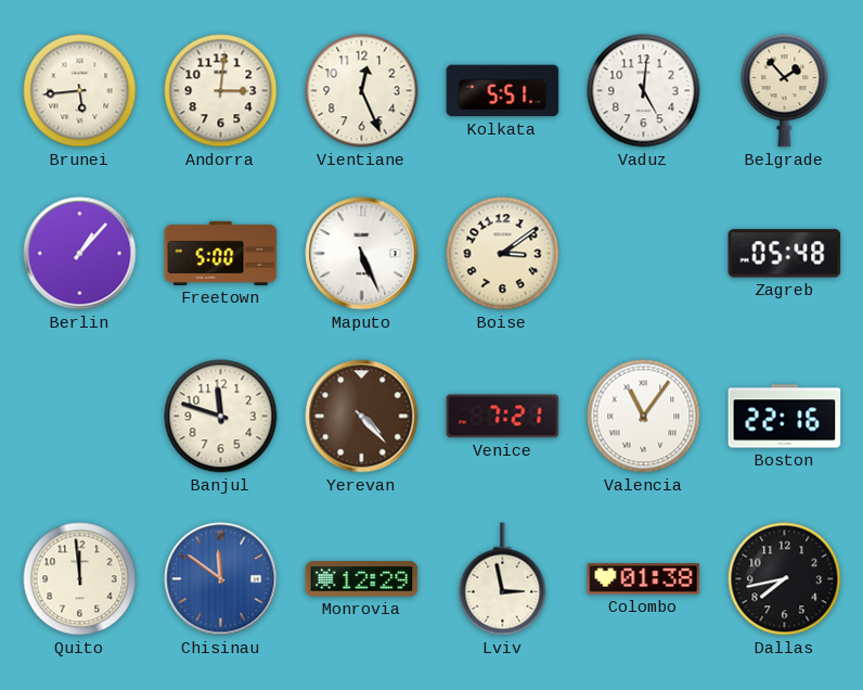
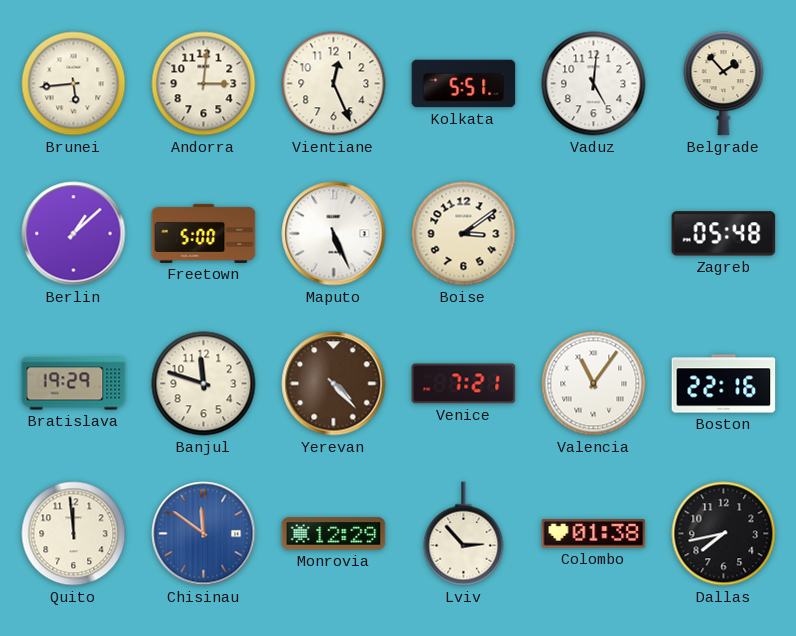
Berlin: 1:07 -> 1:08
Bratislava: none -> 19:29
Lviv: 2:58 -> 2:53
